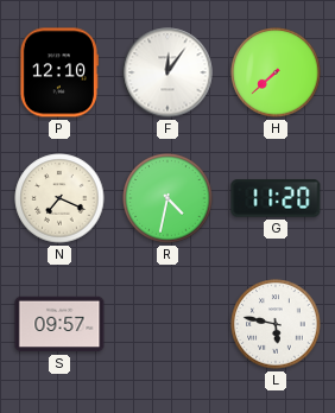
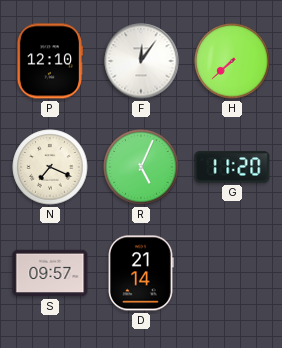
R: 4:32 -> 5:04
D: none -> 21:14
L: 5:47 -> none
